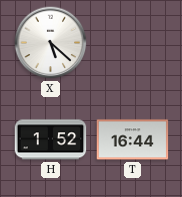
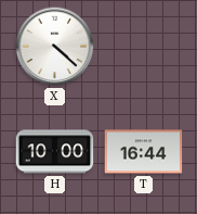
X: 5:22 -> 4:22
H: 1:52 -> 10:00
